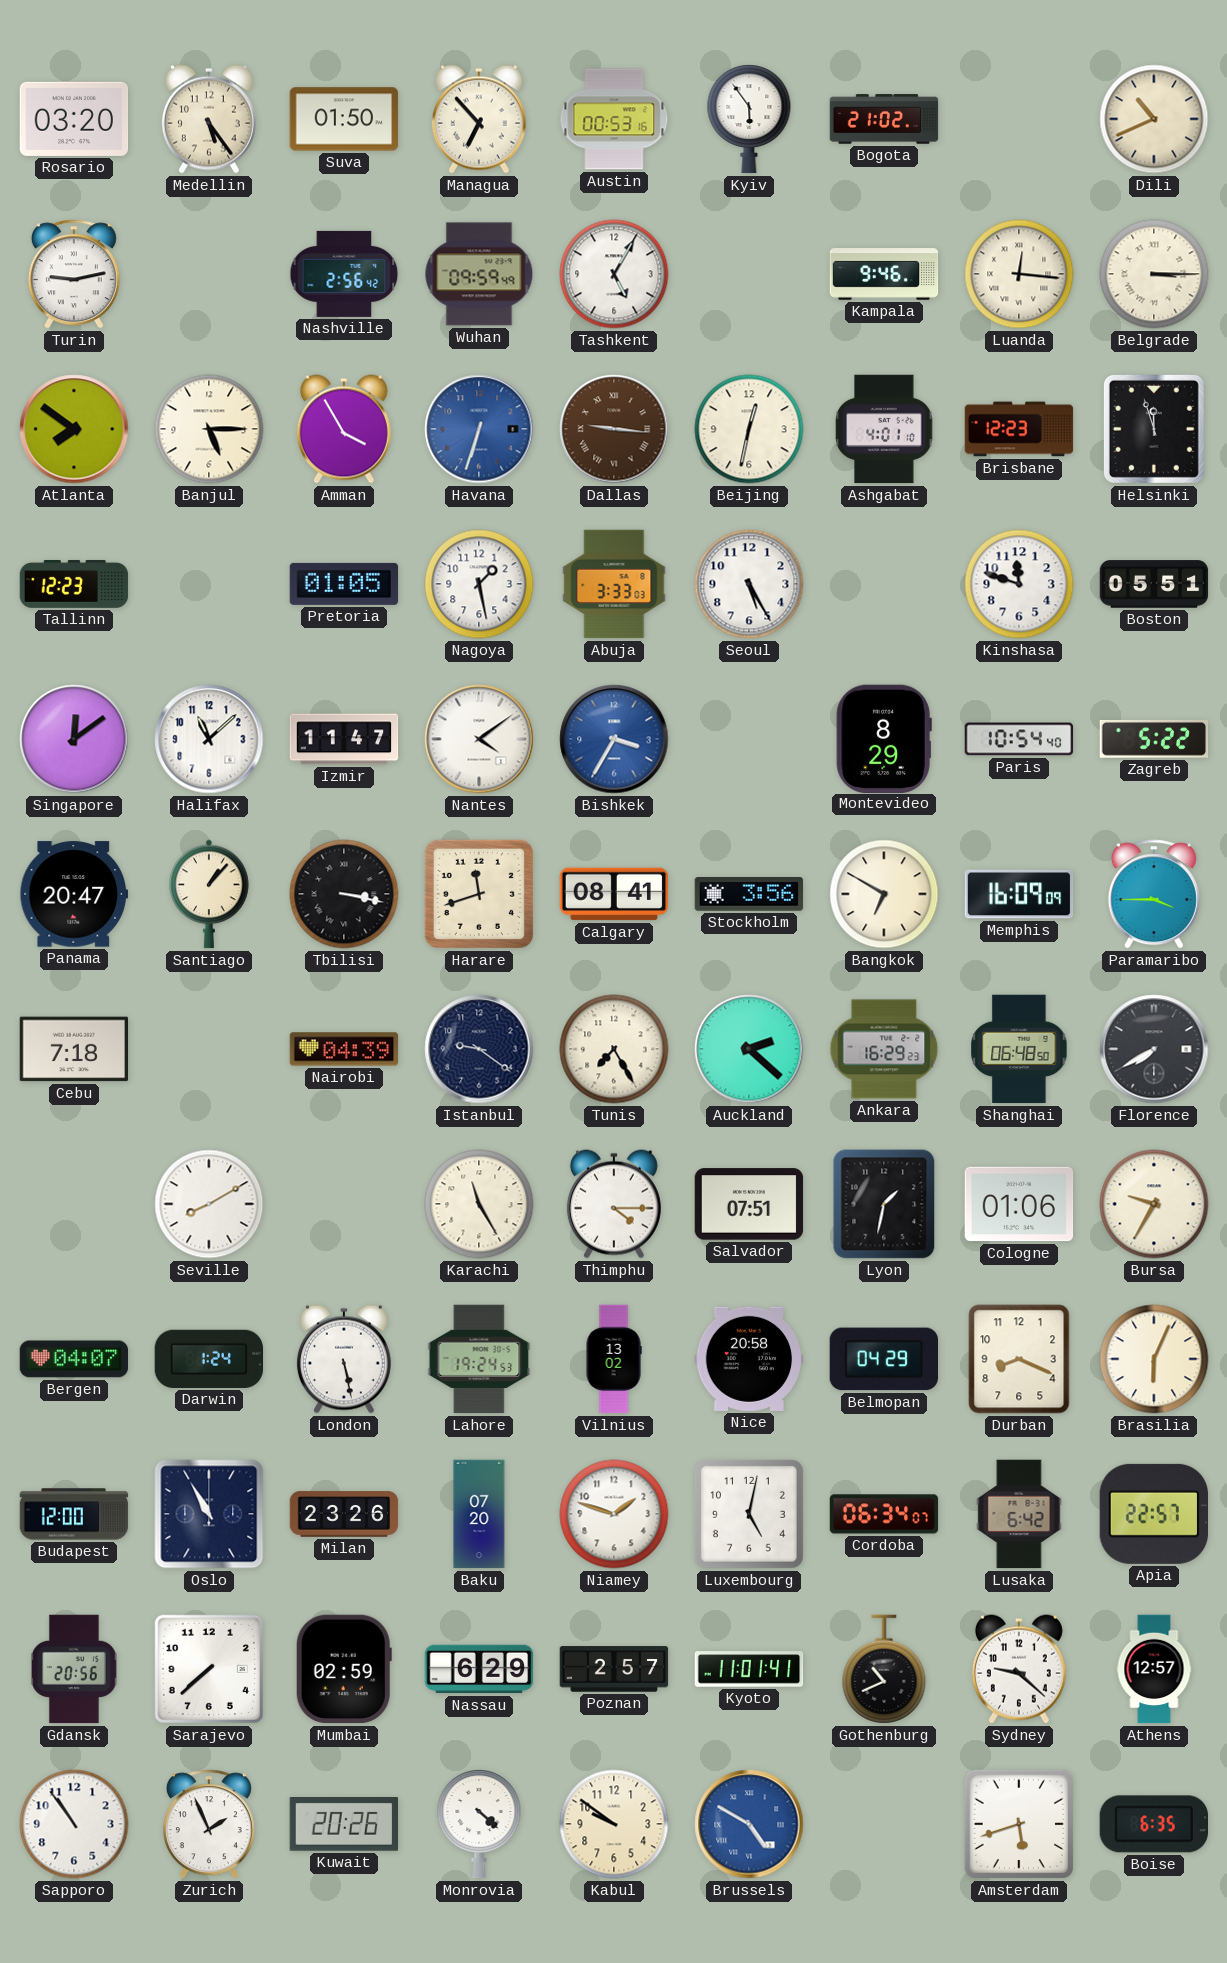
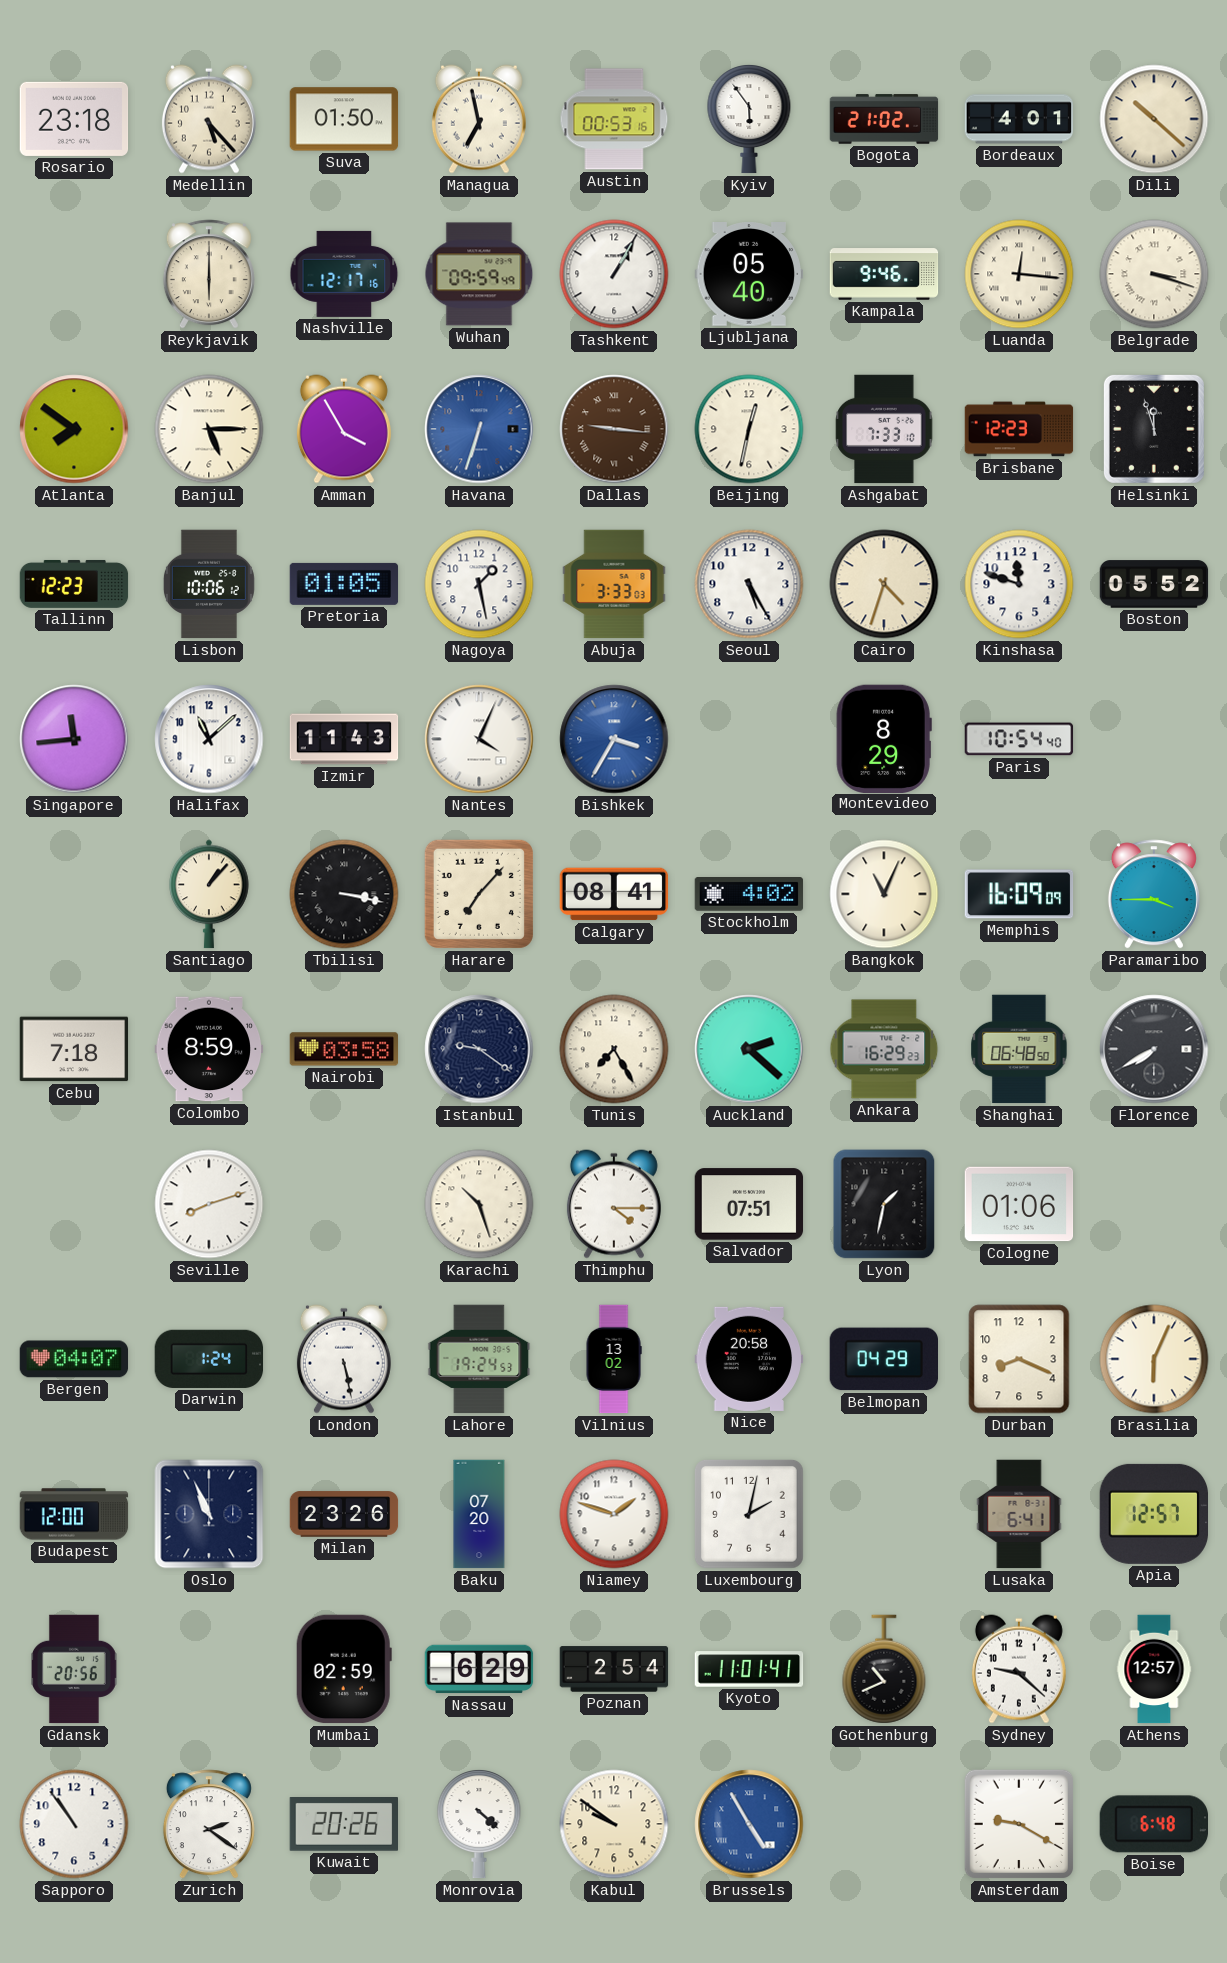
Rosario: 03:20 -> 23:18
Medellin: 5:24 -> 5:23
Managua: 6:53 -> 6:58
Bordeaux: none -> 4:01
Dili: 10:41 -> 10:22
Turin: 9:13 -> none
Reykjavik: none -> 6:00
Nashville: 2:56 -> 12:17
Tashkent: 5:05 -> 1:05
Ljubljana: none -> 05:40
Belgrade: 3:15 -> 3:18
Ashgabat: 4:01 -> 7:33
Lisbon: none -> 10:06
Cairo: none -> 4:33
Boston: 05:51 -> 05:52
Singapore: 12:09 -> 11:44
Izmir: 11:47 -> 11:43
Nantes: 4:09 -> 4:04
Zagreb: 5:22 -> none
Panama: 20:47 -> none
Harare: 11:42 -> 7:07
Stockholm: 3:56 -> 4:02
Bangkok: 6:50 -> 11:04
Colombo: none -> 8:59
Nairobi: 04:39 -> 03:58
Seville: 8:10 -> 8:12
Karachi: 11:25 -> 10:27
Bursa: 9:35 -> none
Oslo: 10:55 -> 10:56
Luxembourg: 5:02 -> 2:02
Cordoba: 06:34 -> none
Lusaka: 6:42 -> 6:41
Apia: 22:57 -> 12:57
Sarajevo: 7:38 -> none
Poznan: 2:57 -> 2:54
Zurich: 1:56 -> 2:21
Brussels: 4:50 -> 4:55
Amsterdam: 5:42 -> 9:20
Boise: 6:35 -> 6:48
